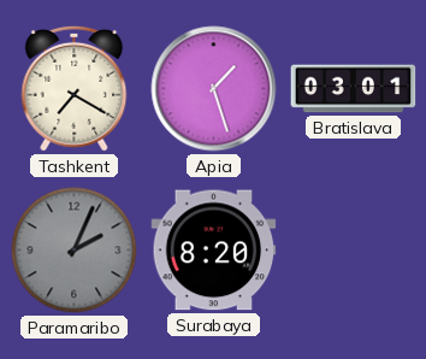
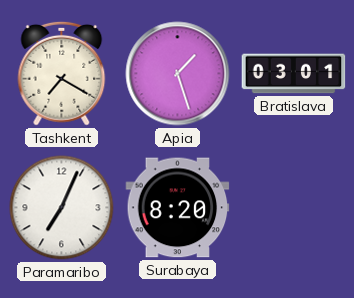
Paramaribo: 2:04 -> 7:04
Paramaribo dial: grey -> white
